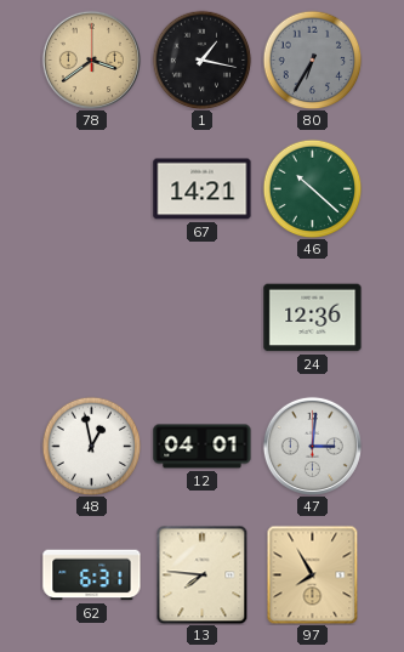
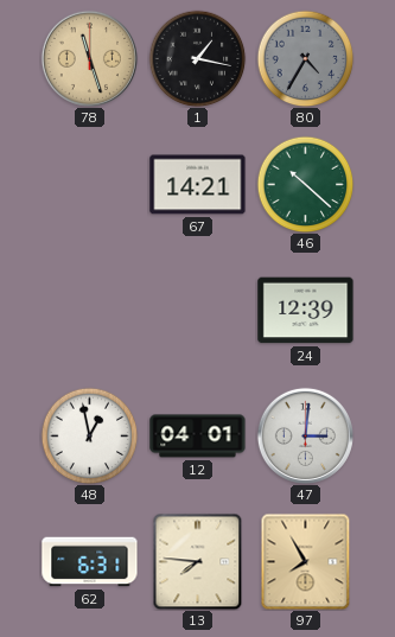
78: 3:39 -> 11:27
80: 6:35 -> 4:35
24: 12:36 -> 12:39
